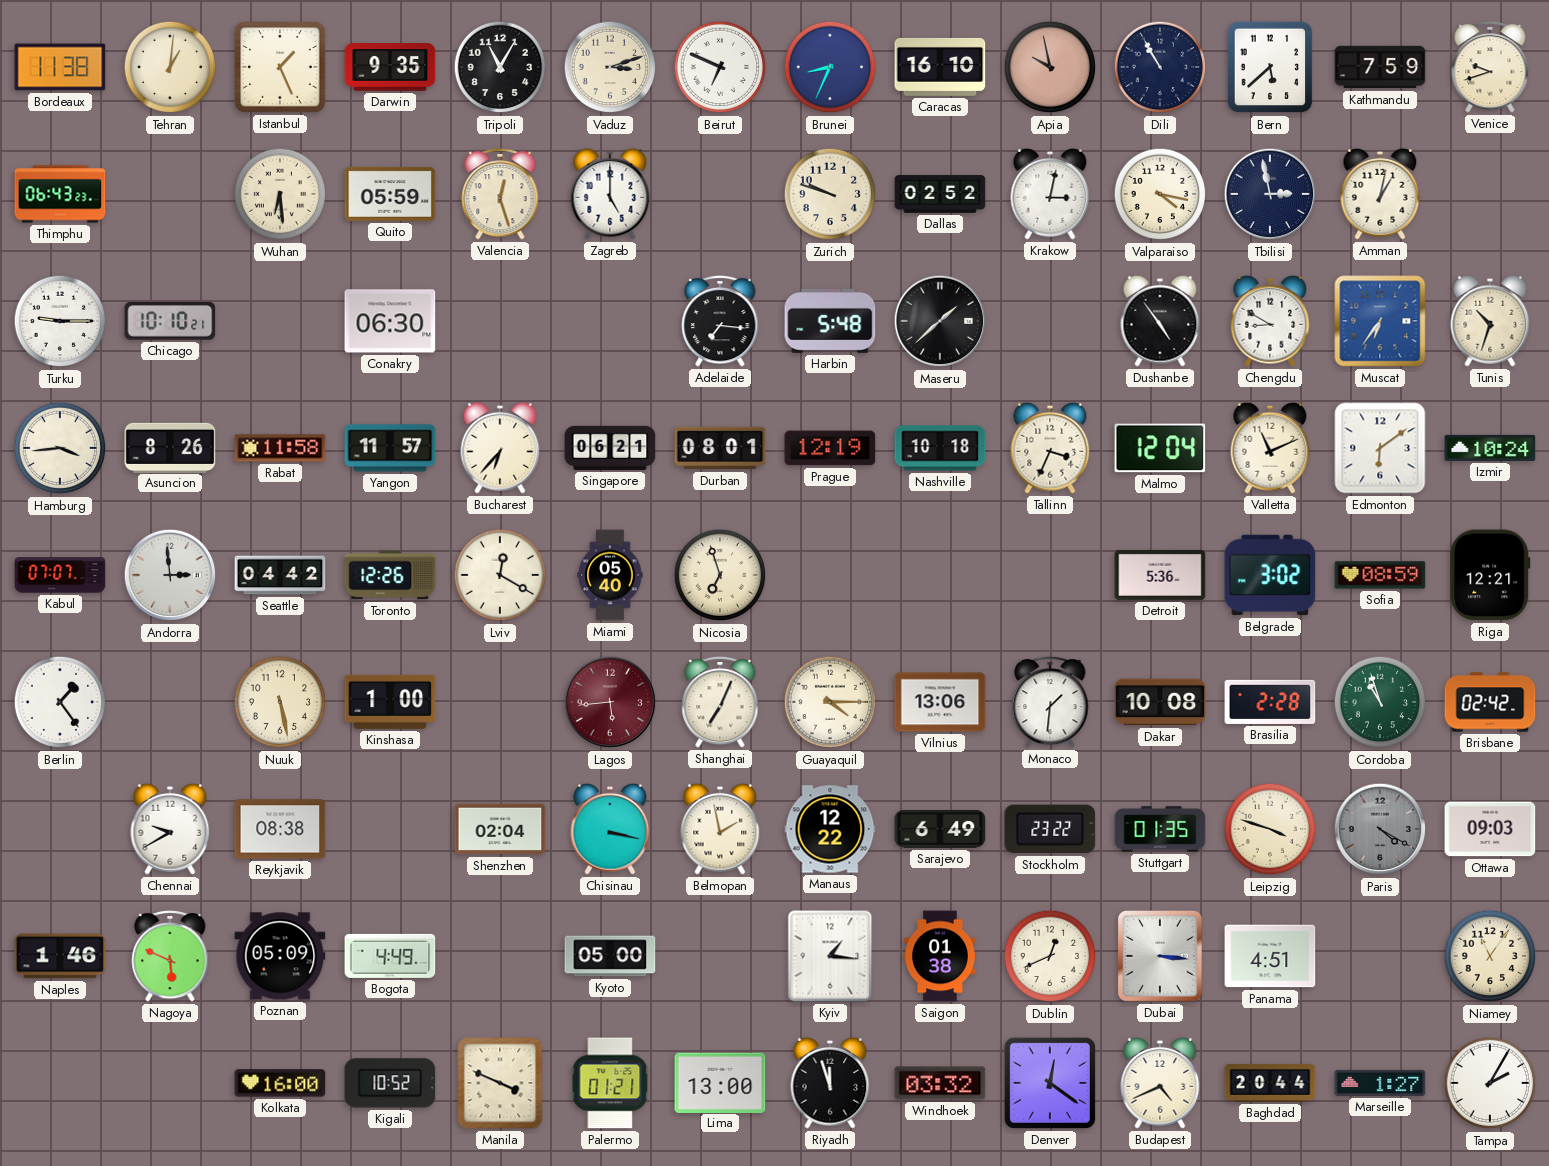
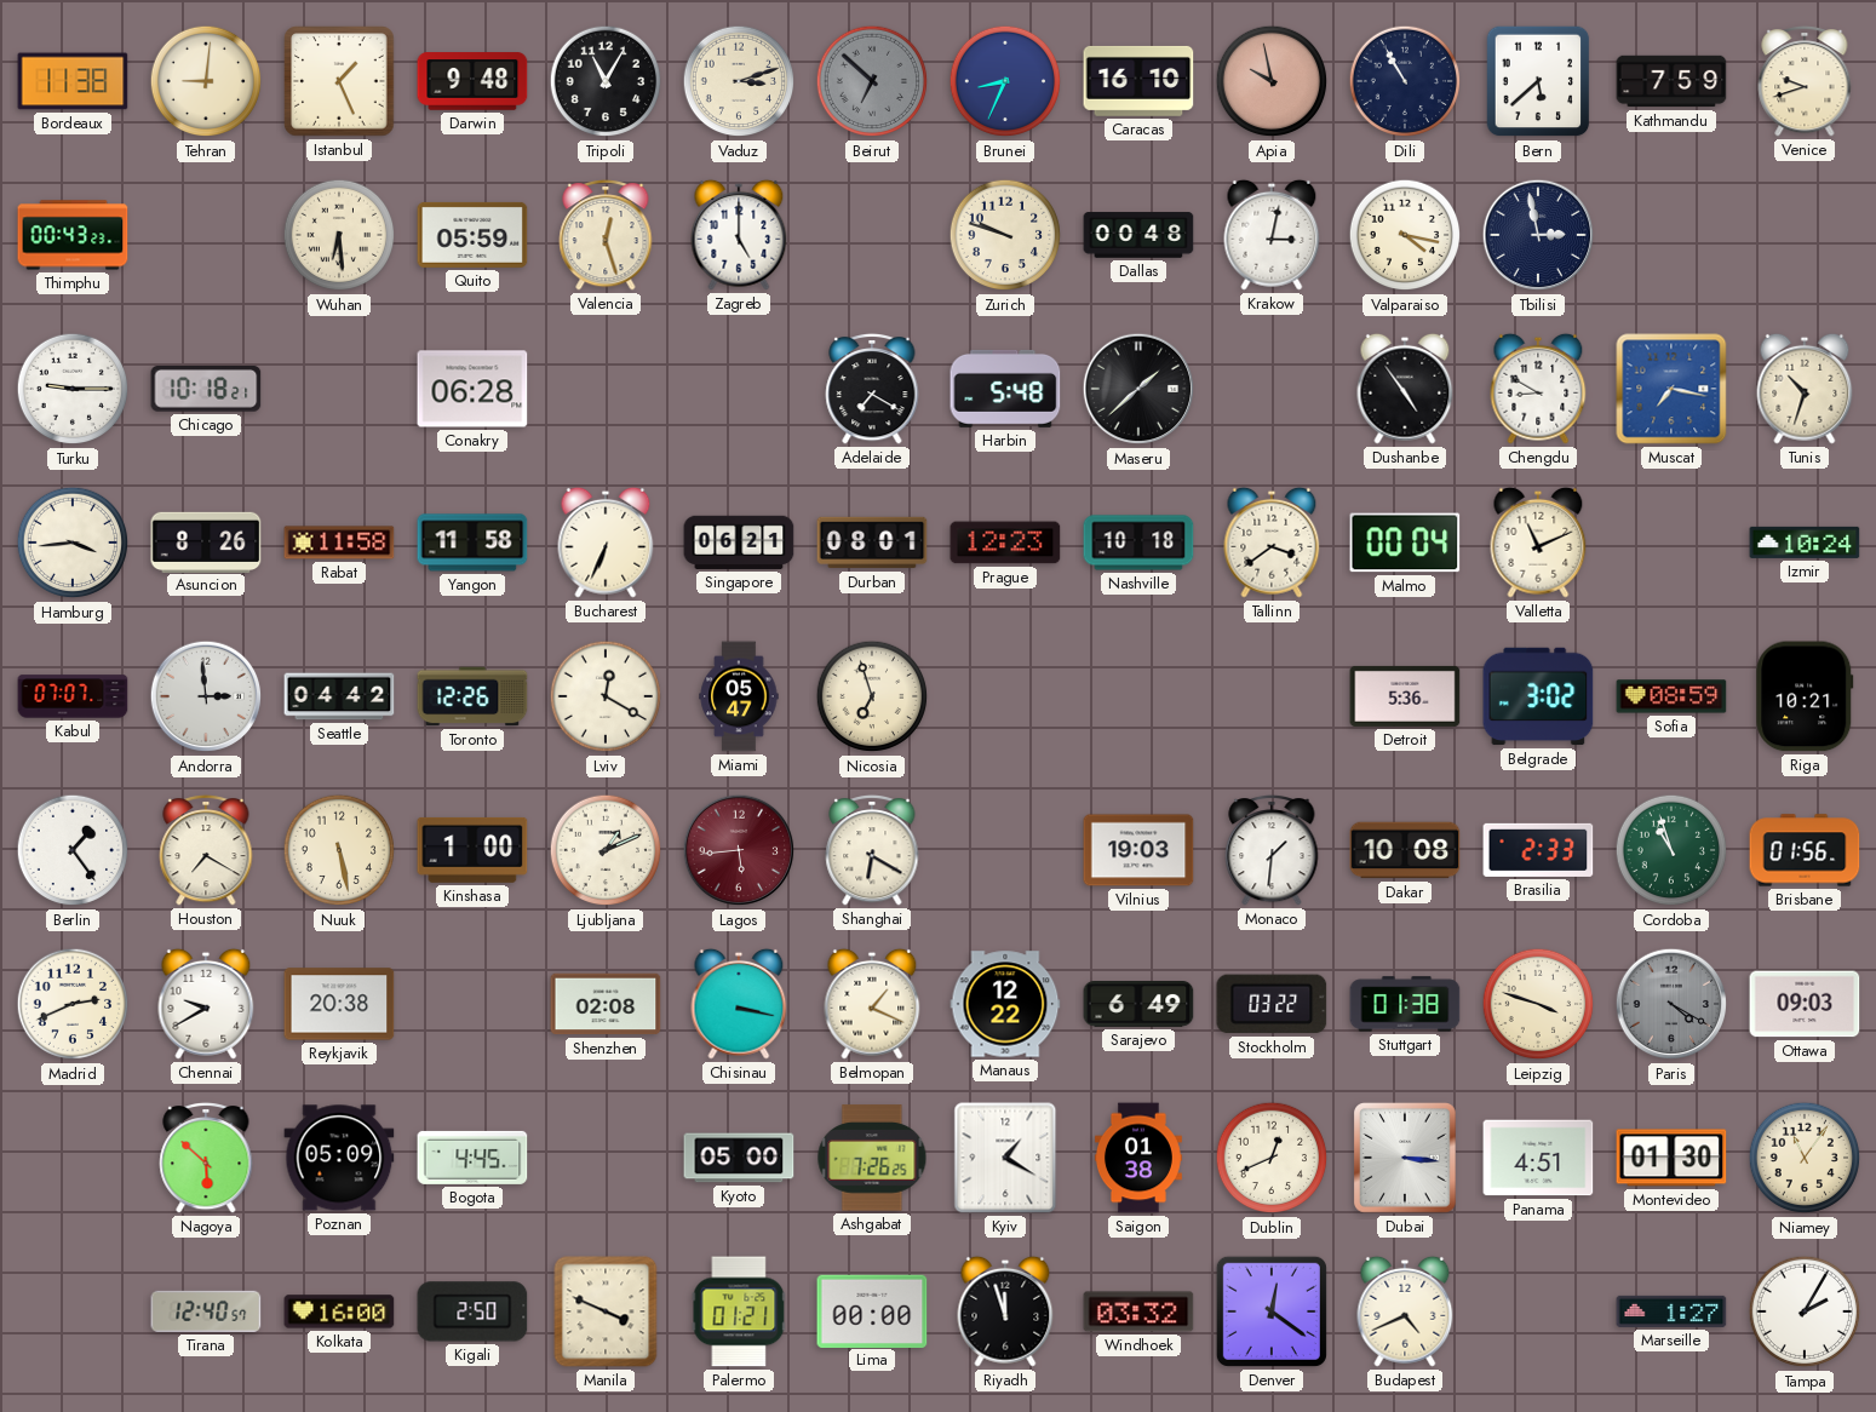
Tehran: 1:01 -> 9:01
Darwin: 9:35 -> 9:48
Beirut: 6:49 -> 6:52
Beirut dial: white -> grey
Thimphu: 06:43 -> 00:43
Dallas: 02:52 -> 00:48
Amman: 1:02 -> none
Chicago: 10:10 -> 10:18
Conakry: 06:30 -> 06:28
Adelaide: 7:16 -> 7:20
Muscat: 6:36 -> 7:17
Yangon: 11:57 -> 11:58
Bucharest: 6:37 -> 6:34
Prague: 12:19 -> 12:23
Tallinn: 3:34 -> 3:39
Malmo: 12:04 -> 00:04
Edmonton: 6:09 -> none
Miami: 05:40 -> 05:47
Riga: 12:21 -> 10:21
Houston: none -> 7:20
Ljubljana: none -> 1:11
Shanghai: 7:04 -> 6:20
Guayaquil: 4:15 -> none
Vilnius: 13:06 -> 19:03
Brasilia: 2:28 -> 2:33
Brisbane: 02:42 -> 01:56
Madrid: none -> 2:41
Reykjavik: 08:38 -> 20:38
Shenzhen: 02:04 -> 02:08
Belmopan: 1:58 -> 1:19
Stockholm: 23:22 -> 03:22
Stuttgart: 01:35 -> 01:38
Naples: 1:46 -> none
Nagoya: 5:49 -> 5:52
Bogota: 4:49 -> 4:45
Ashgabat: none -> 7:26
Kyiv: 1:16 -> 1:20
Montevideo: none -> 01:30
Tirana: none -> 12:40
Kigali: 10:52 -> 2:50
Lima: 13:00 -> 00:00
Baghdad: 20:44 -> none
